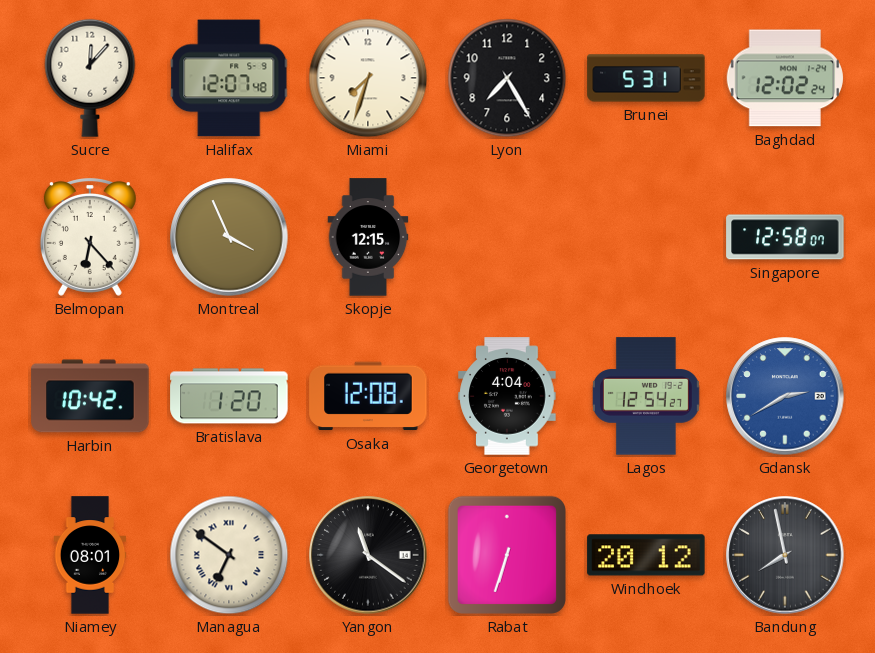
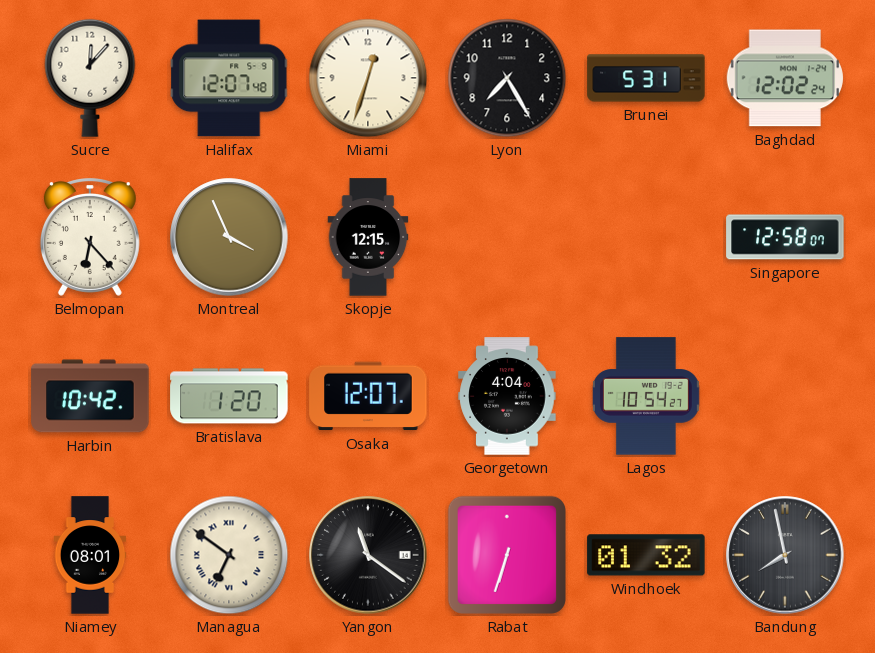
Miami: 7:33 -> 12:33
Osaka: 12:08 -> 12:07
Lagos: 12:54 -> 10:54
Gdansk: 2:40 -> none
Windhoek: 20:12 -> 01:32
